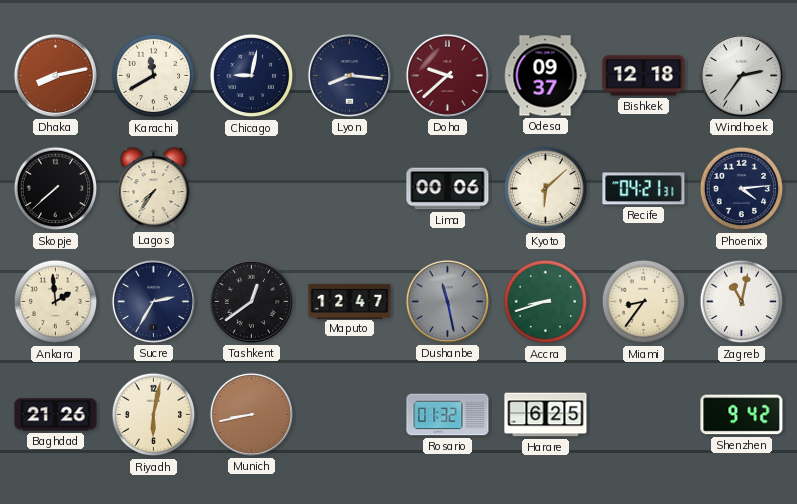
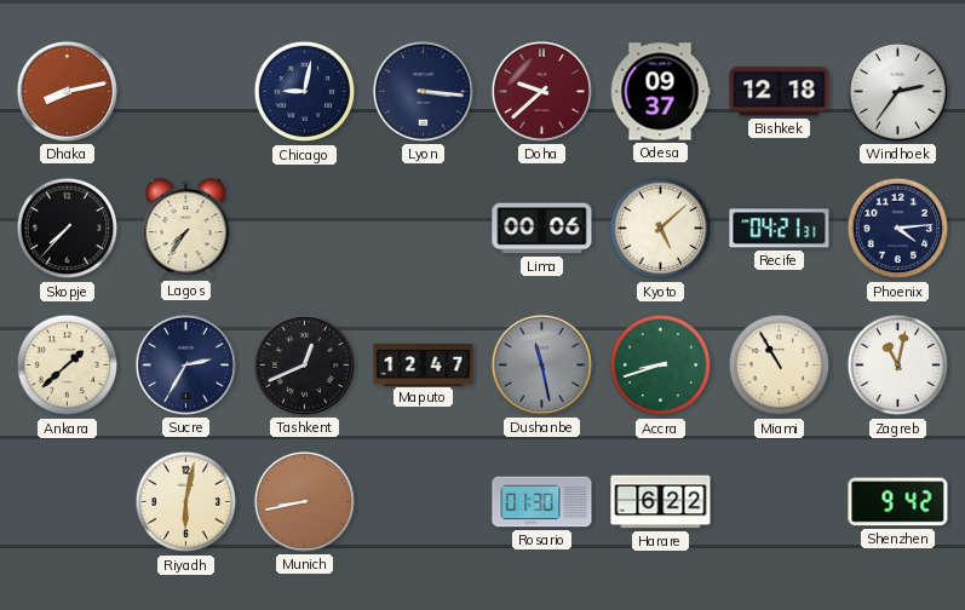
Karachi: 11:40 -> none
Lyon: 8:16 -> 3:16
Skopje: 7:38 -> 7:37
Kyoto: 6:08 -> 5:08
Ankara: 1:59 -> 1:38
Tashkent: 12:39 -> 12:41
Miami: 8:36 -> 10:55
Baghdad: 21:26 -> none
Rosario: 01:32 -> 01:30
Harare: 6:25 -> 6:22
